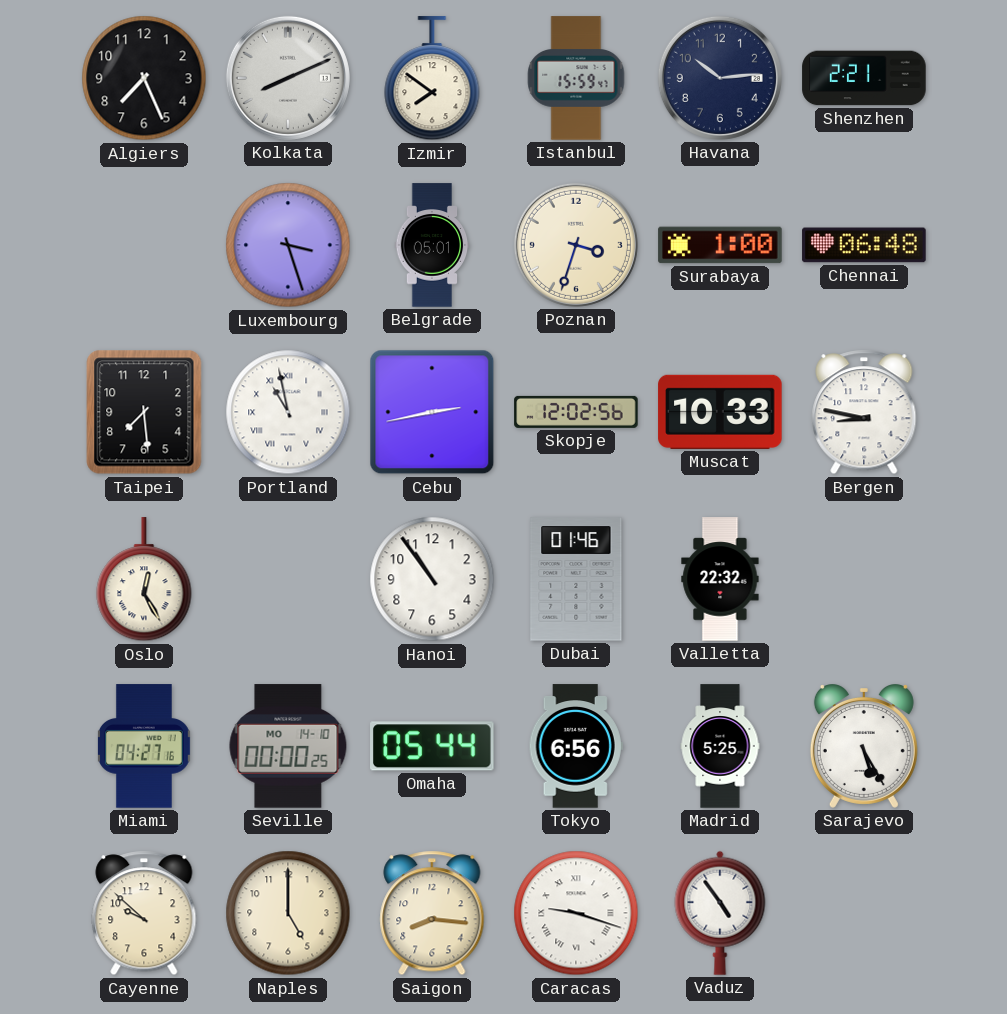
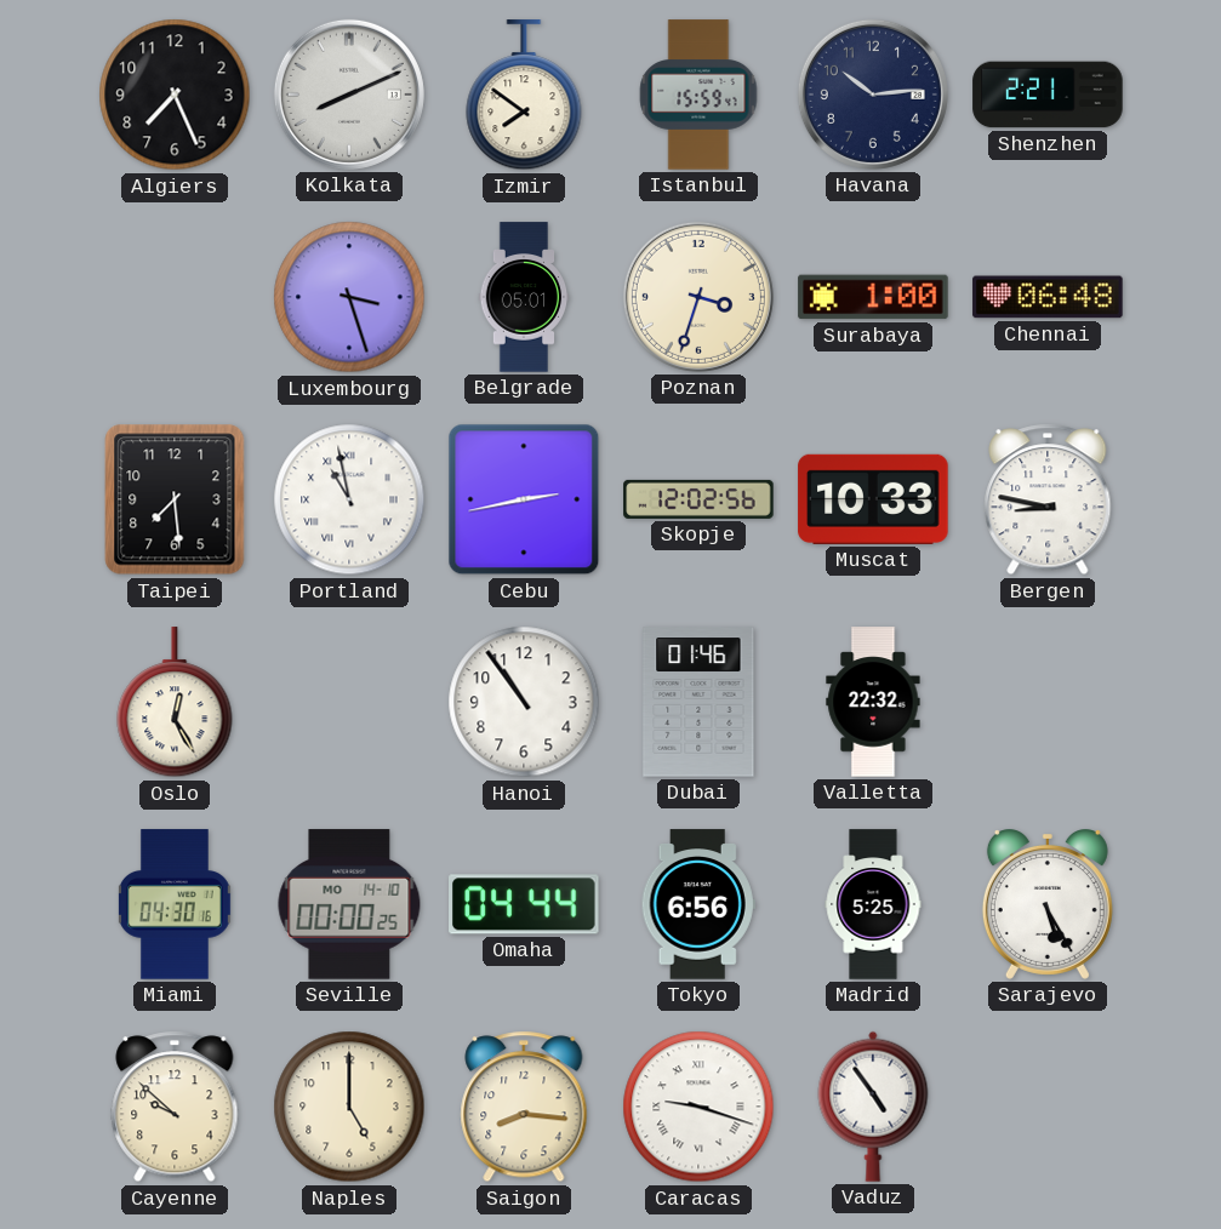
Miami: 04:27 -> 04:30
Omaha: 05:44 -> 04:44
